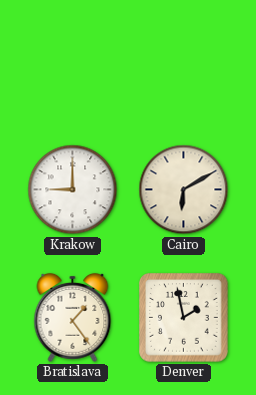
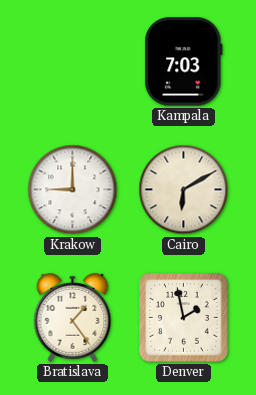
Kampala: none -> 7:03
